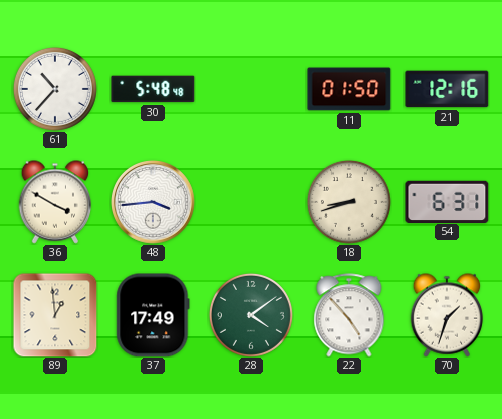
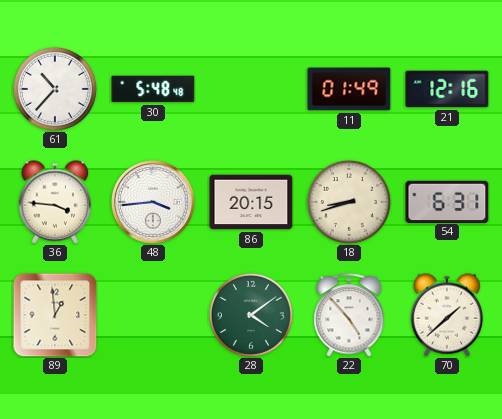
11: 01:50 -> 01:49
36: 3:50 -> 3:46
86: none -> 20:15
37: 17:49 -> none
70: 1:33 -> 1:38
